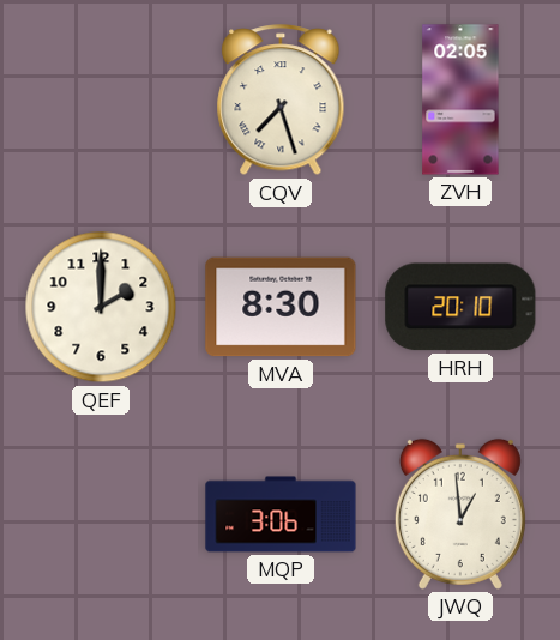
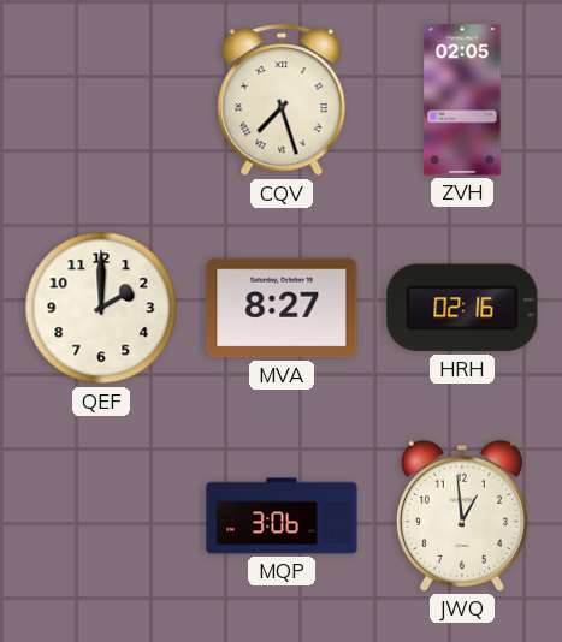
MVA: 8:30 -> 8:27
HRH: 20:10 -> 02:16
